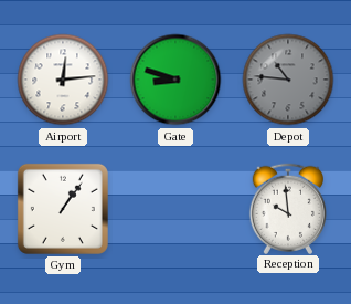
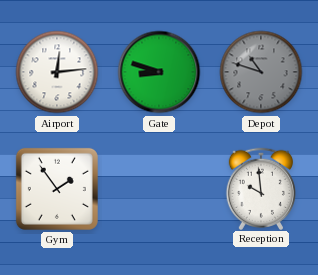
Depot: 10:46 -> 10:48
Gym: 1:06 -> 1:54
